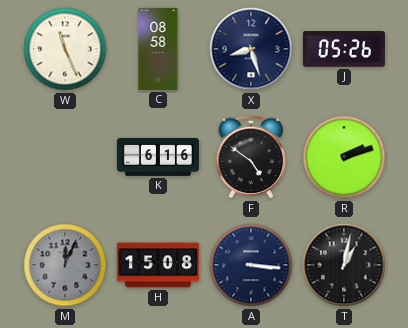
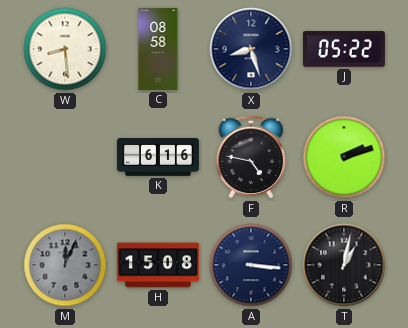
W: 11:26 -> 8:29
J: 05:26 -> 05:22
F: 4:51 -> 4:47
